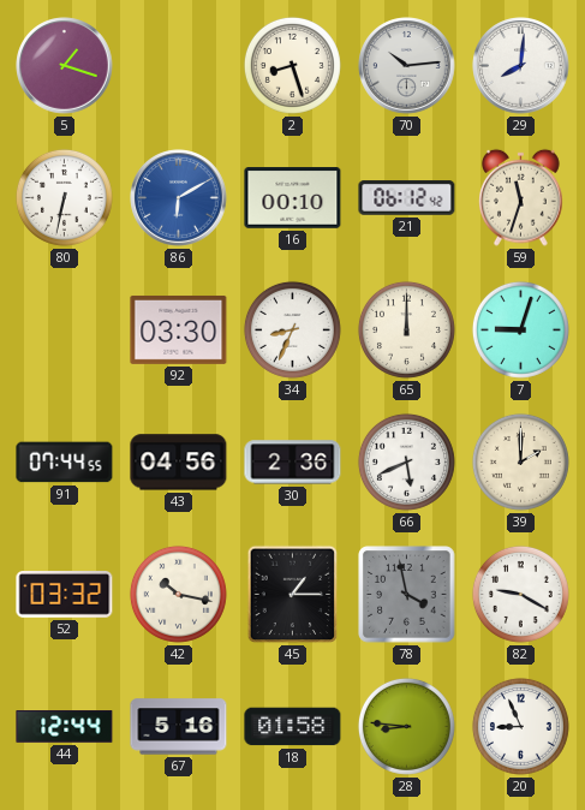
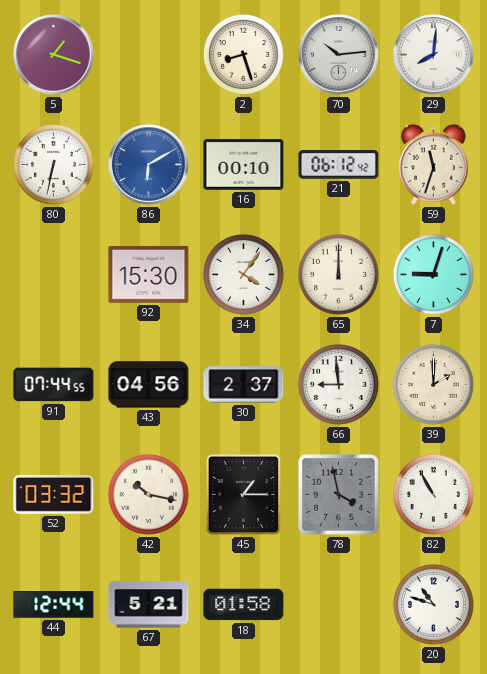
92: 03:30 -> 15:30
34: 8:34 -> 4:06
30: 2:36 -> 2:37
66: 5:41 -> 8:59
82: 9:20 -> 10:55
67: 5:16 -> 5:21
28: 8:46 -> none
20: 8:56 -> 10:48
